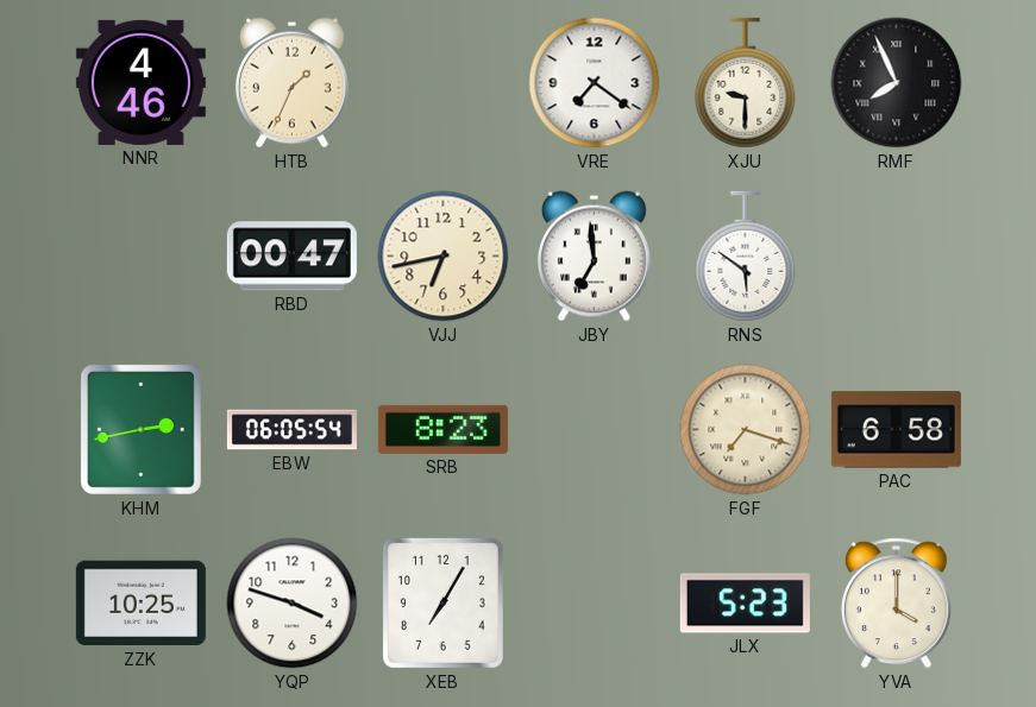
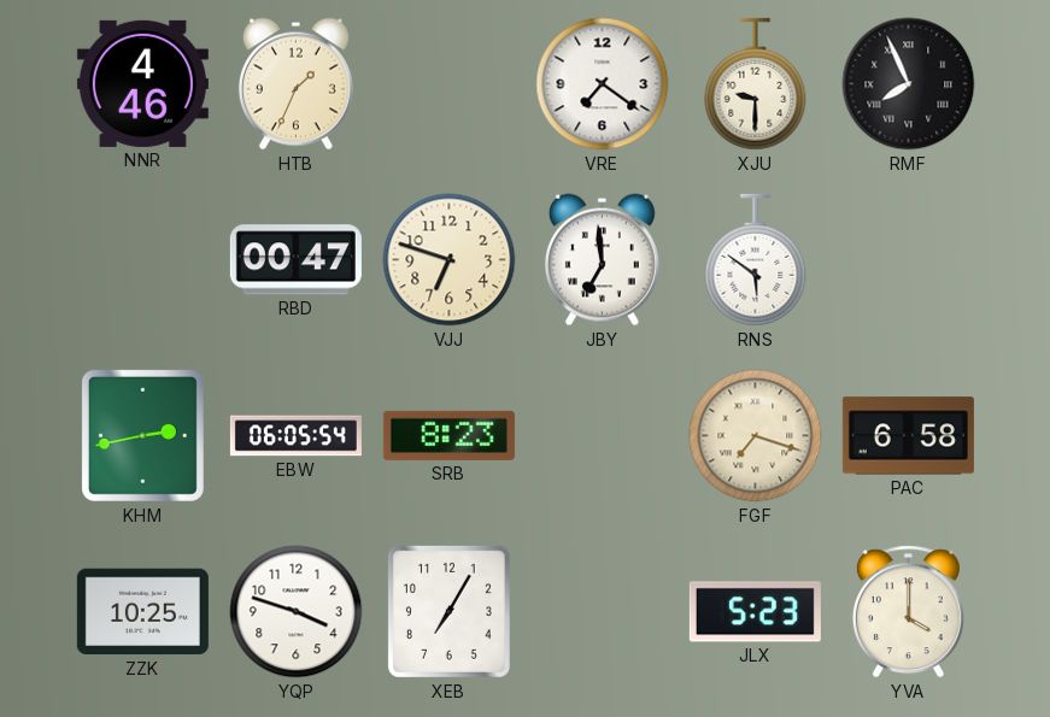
VJJ: 6:43 -> 6:48
